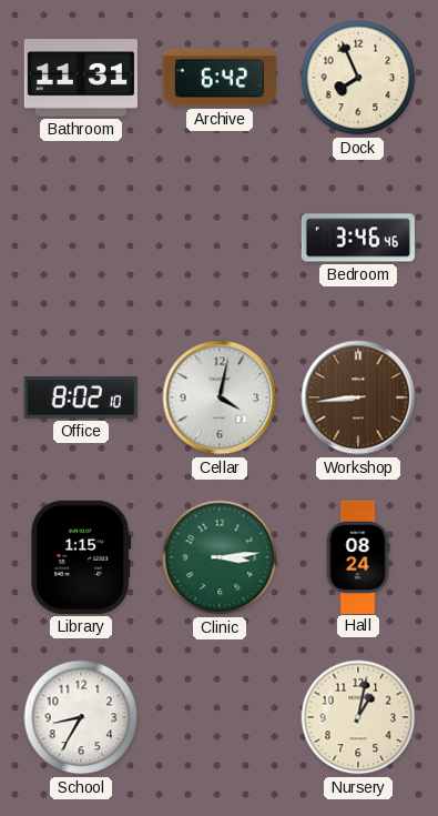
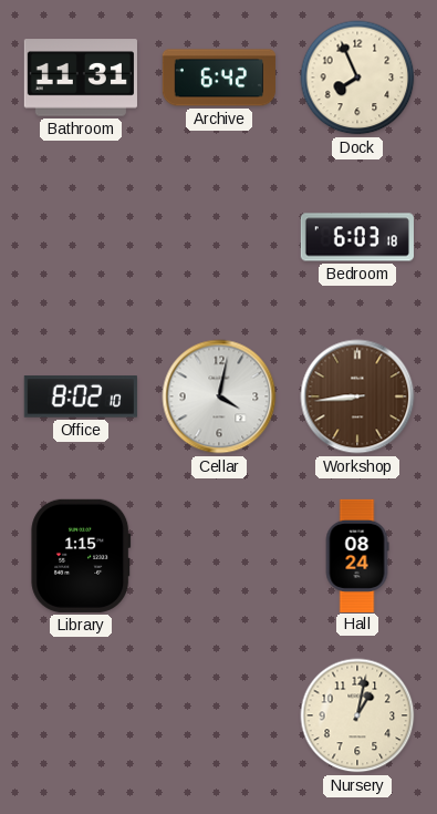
Bedroom: 3:46 -> 6:03
Clinic: 3:14 -> none
School: 8:35 -> none
